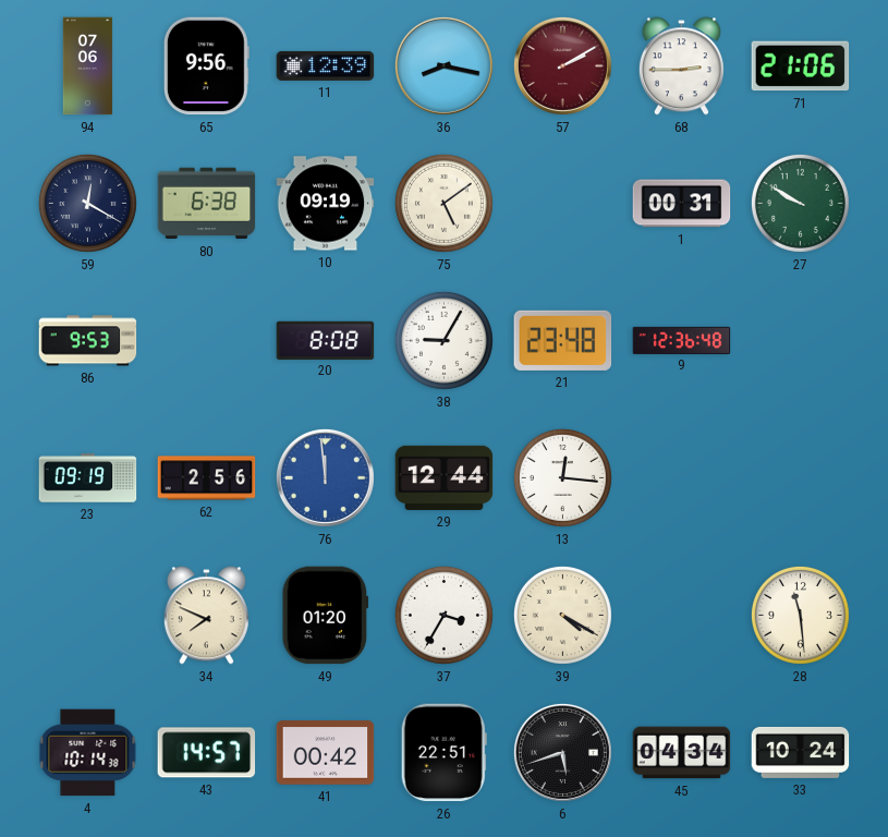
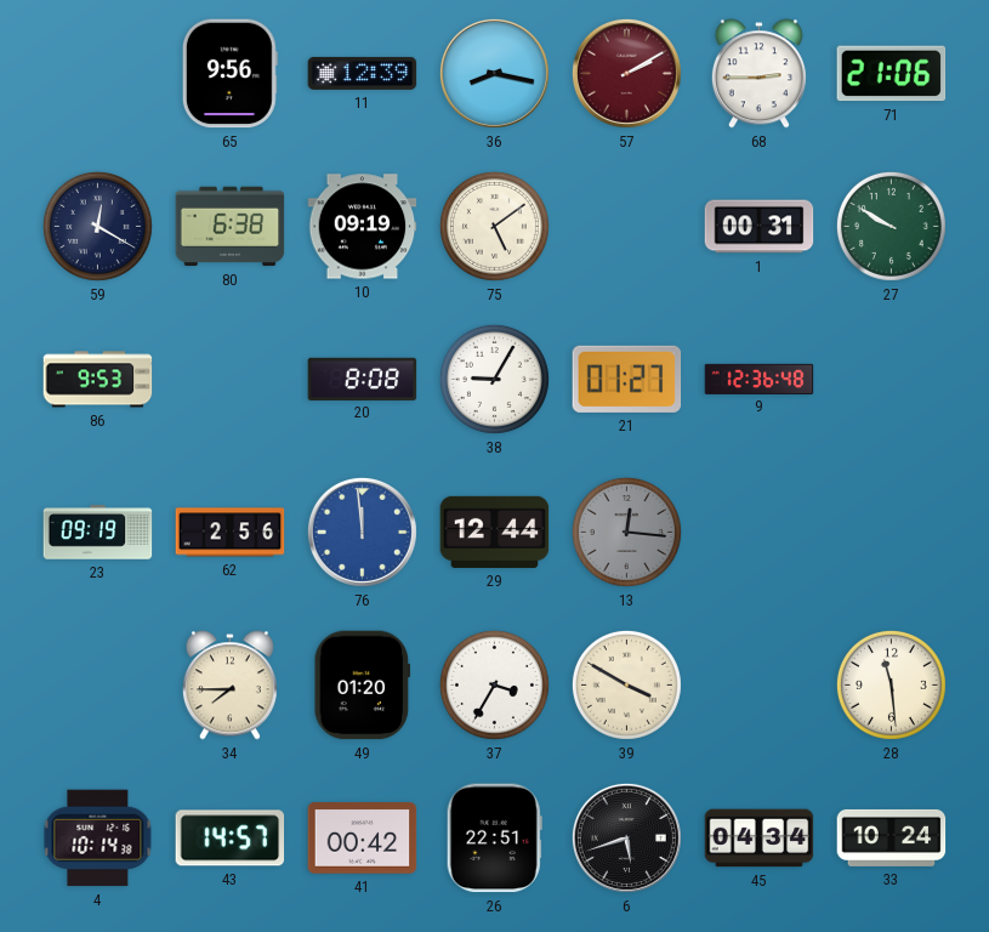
94: 07:06 -> none
21: 23:48 -> 01:27
13 dial: white -> grey
34: 7:49 -> 7:45
39: 4:20 -> 3:50
